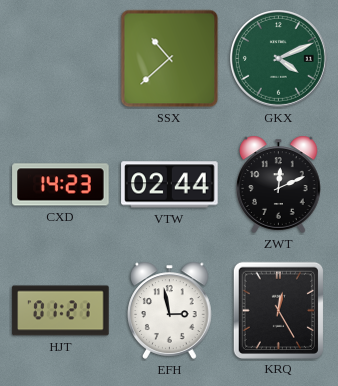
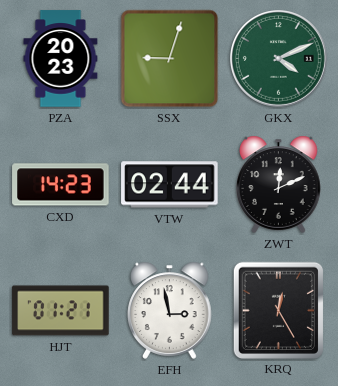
PZA: none -> 20:23
SSX: 10:38 -> 9:03
